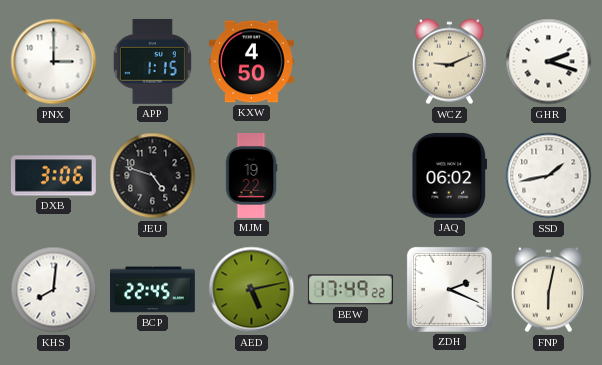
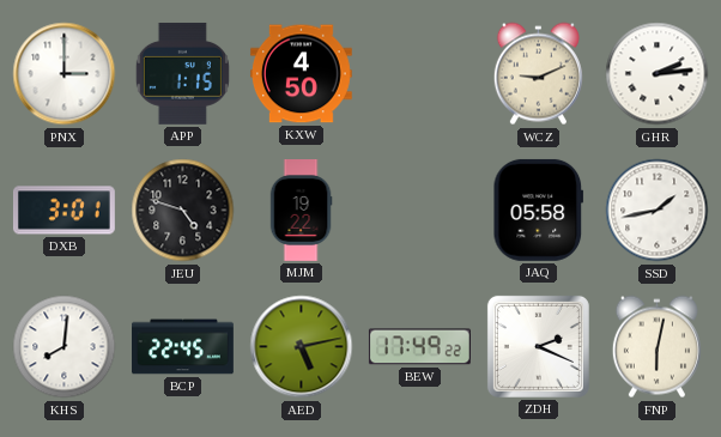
GHR: 2:18 -> 2:14
DXB: 3:06 -> 3:01
JAQ: 06:02 -> 05:58
